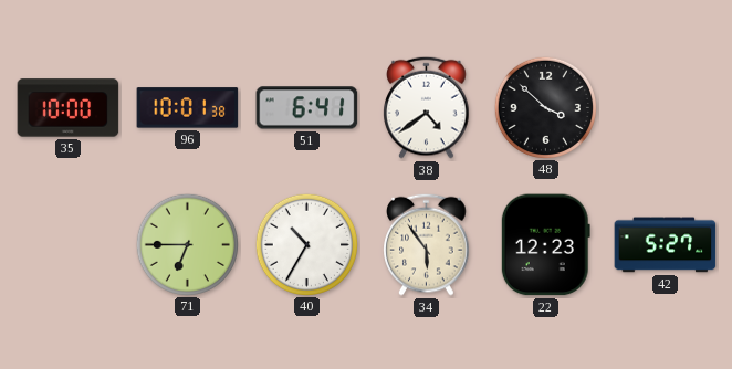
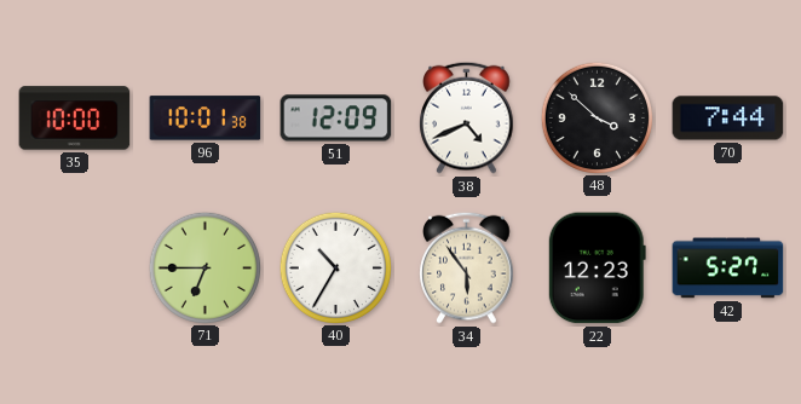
51: 6:41 -> 12:09
38: 4:39 -> 4:41
70: none -> 7:44
